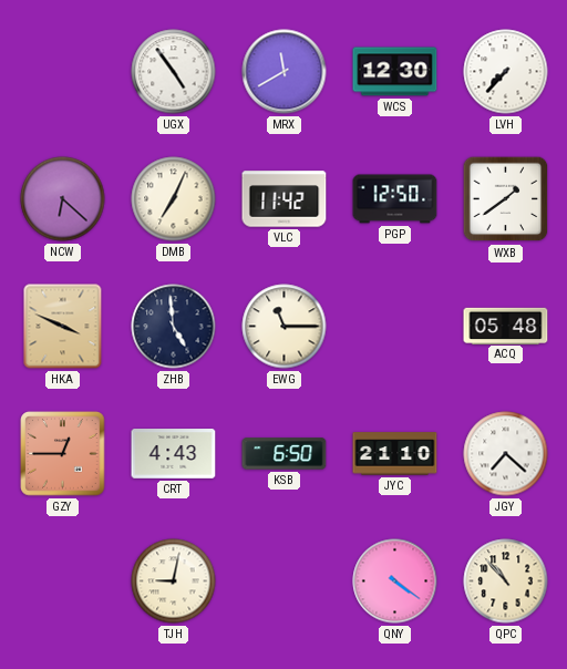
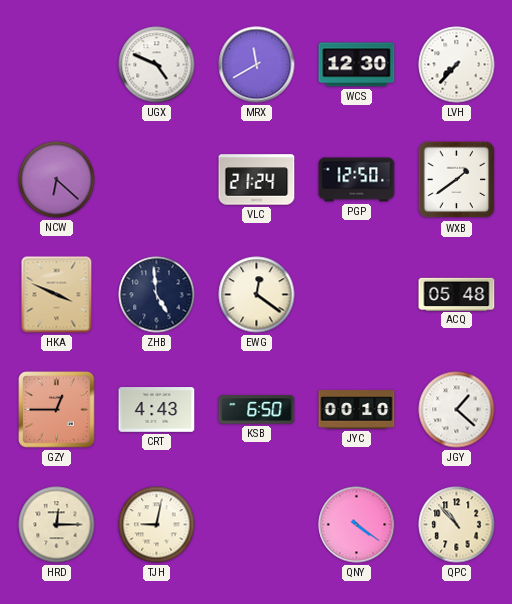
UGX: 4:54 -> 4:49
DMB: 7:04 -> none
VLC: 11:42 -> 21:24
EWG: 11:15 -> 12:21
JYC: 21:10 -> 00:10
JGY: 7:22 -> 1:22
HRD: none -> 12:15
